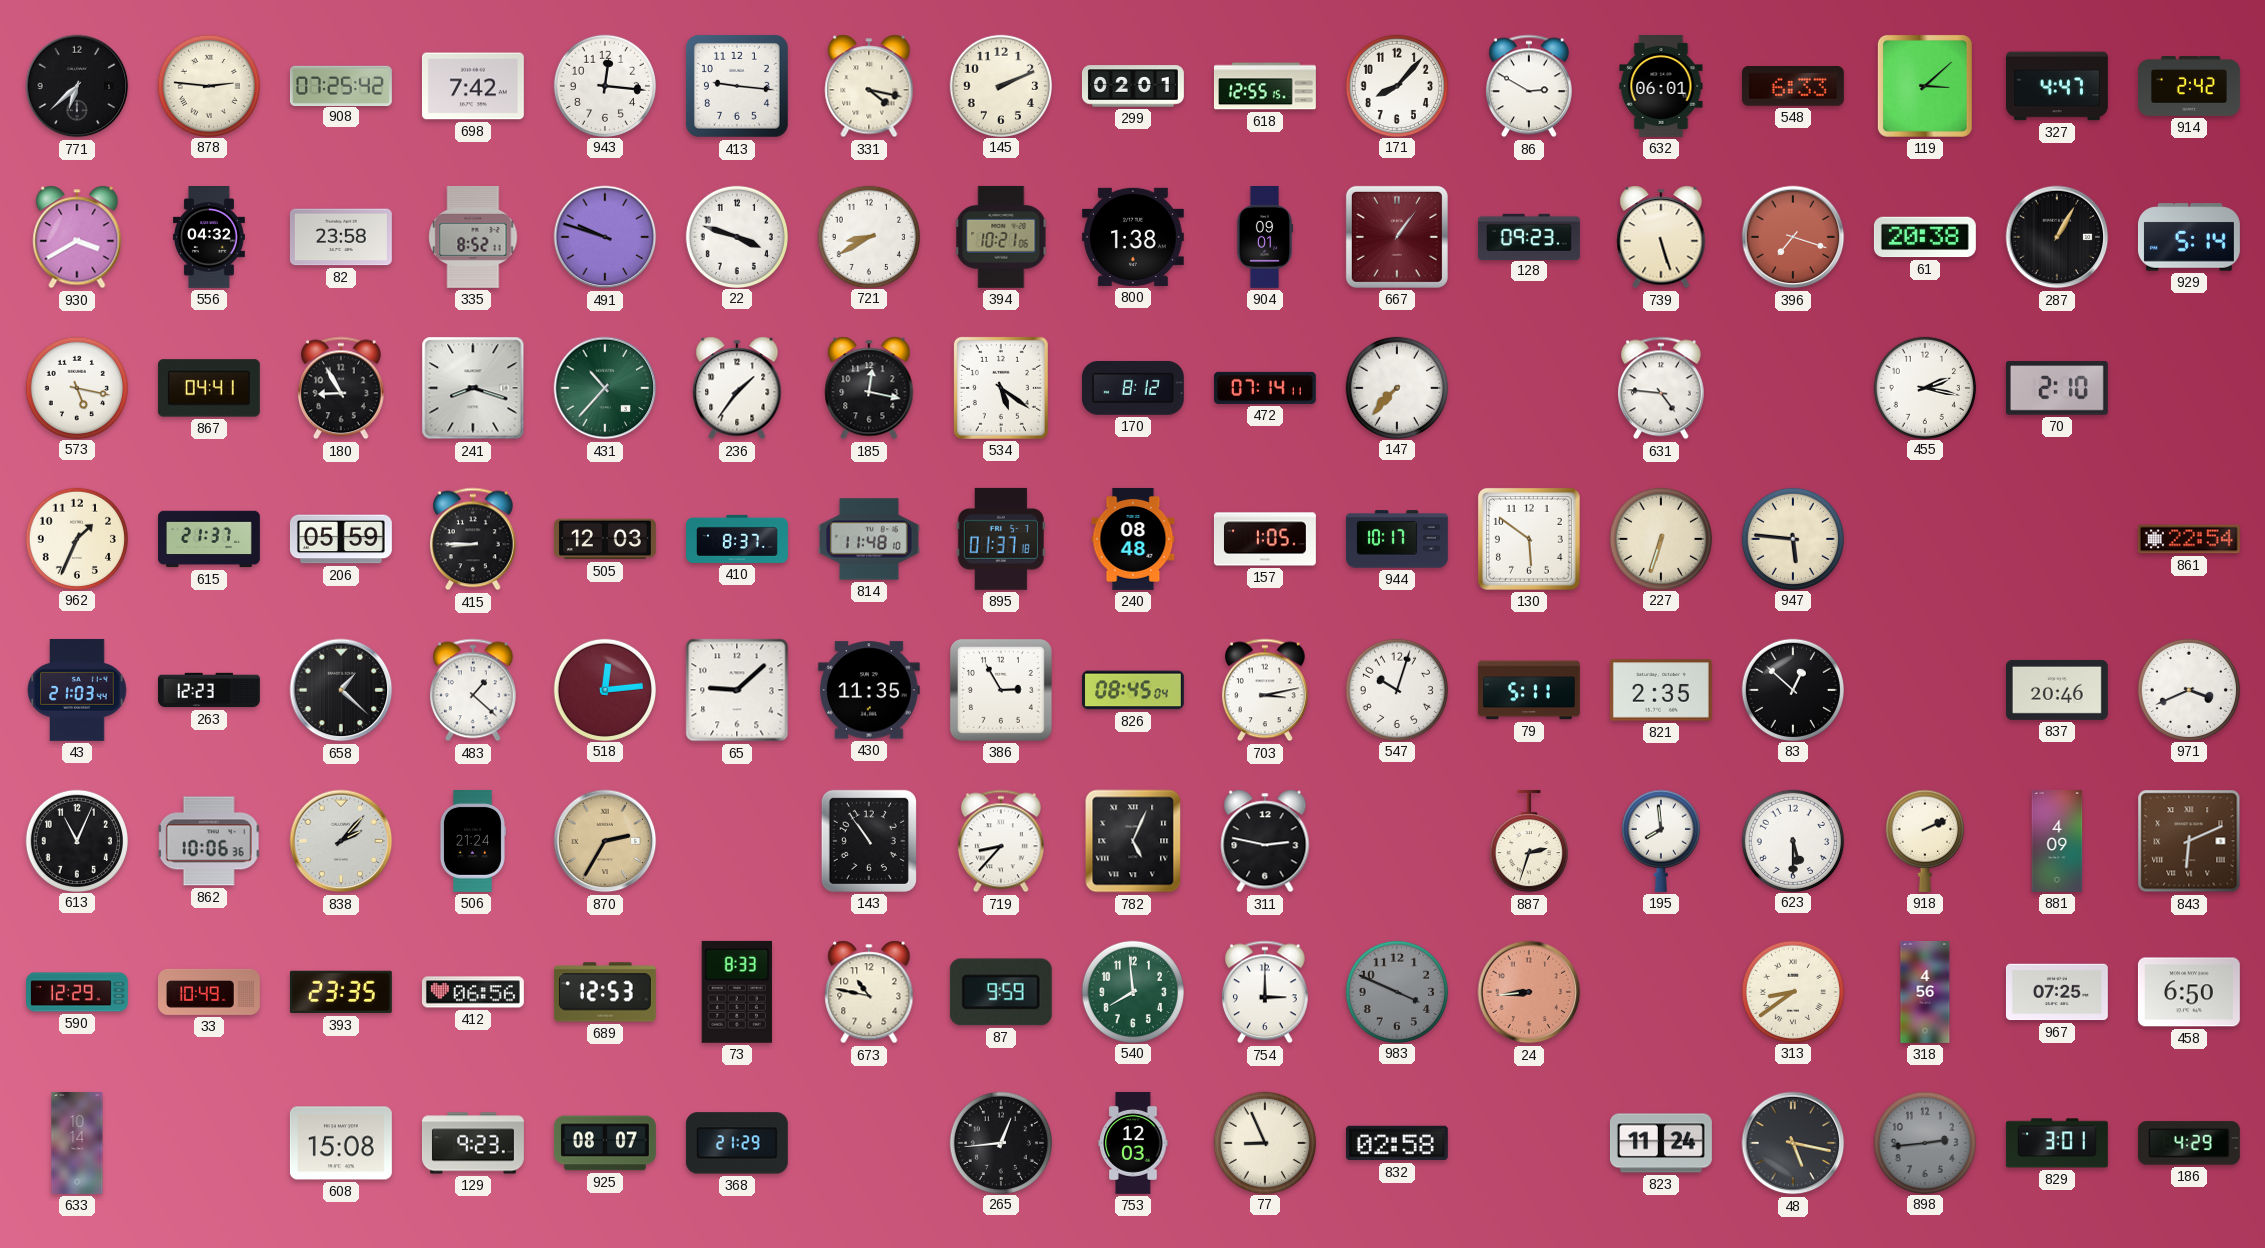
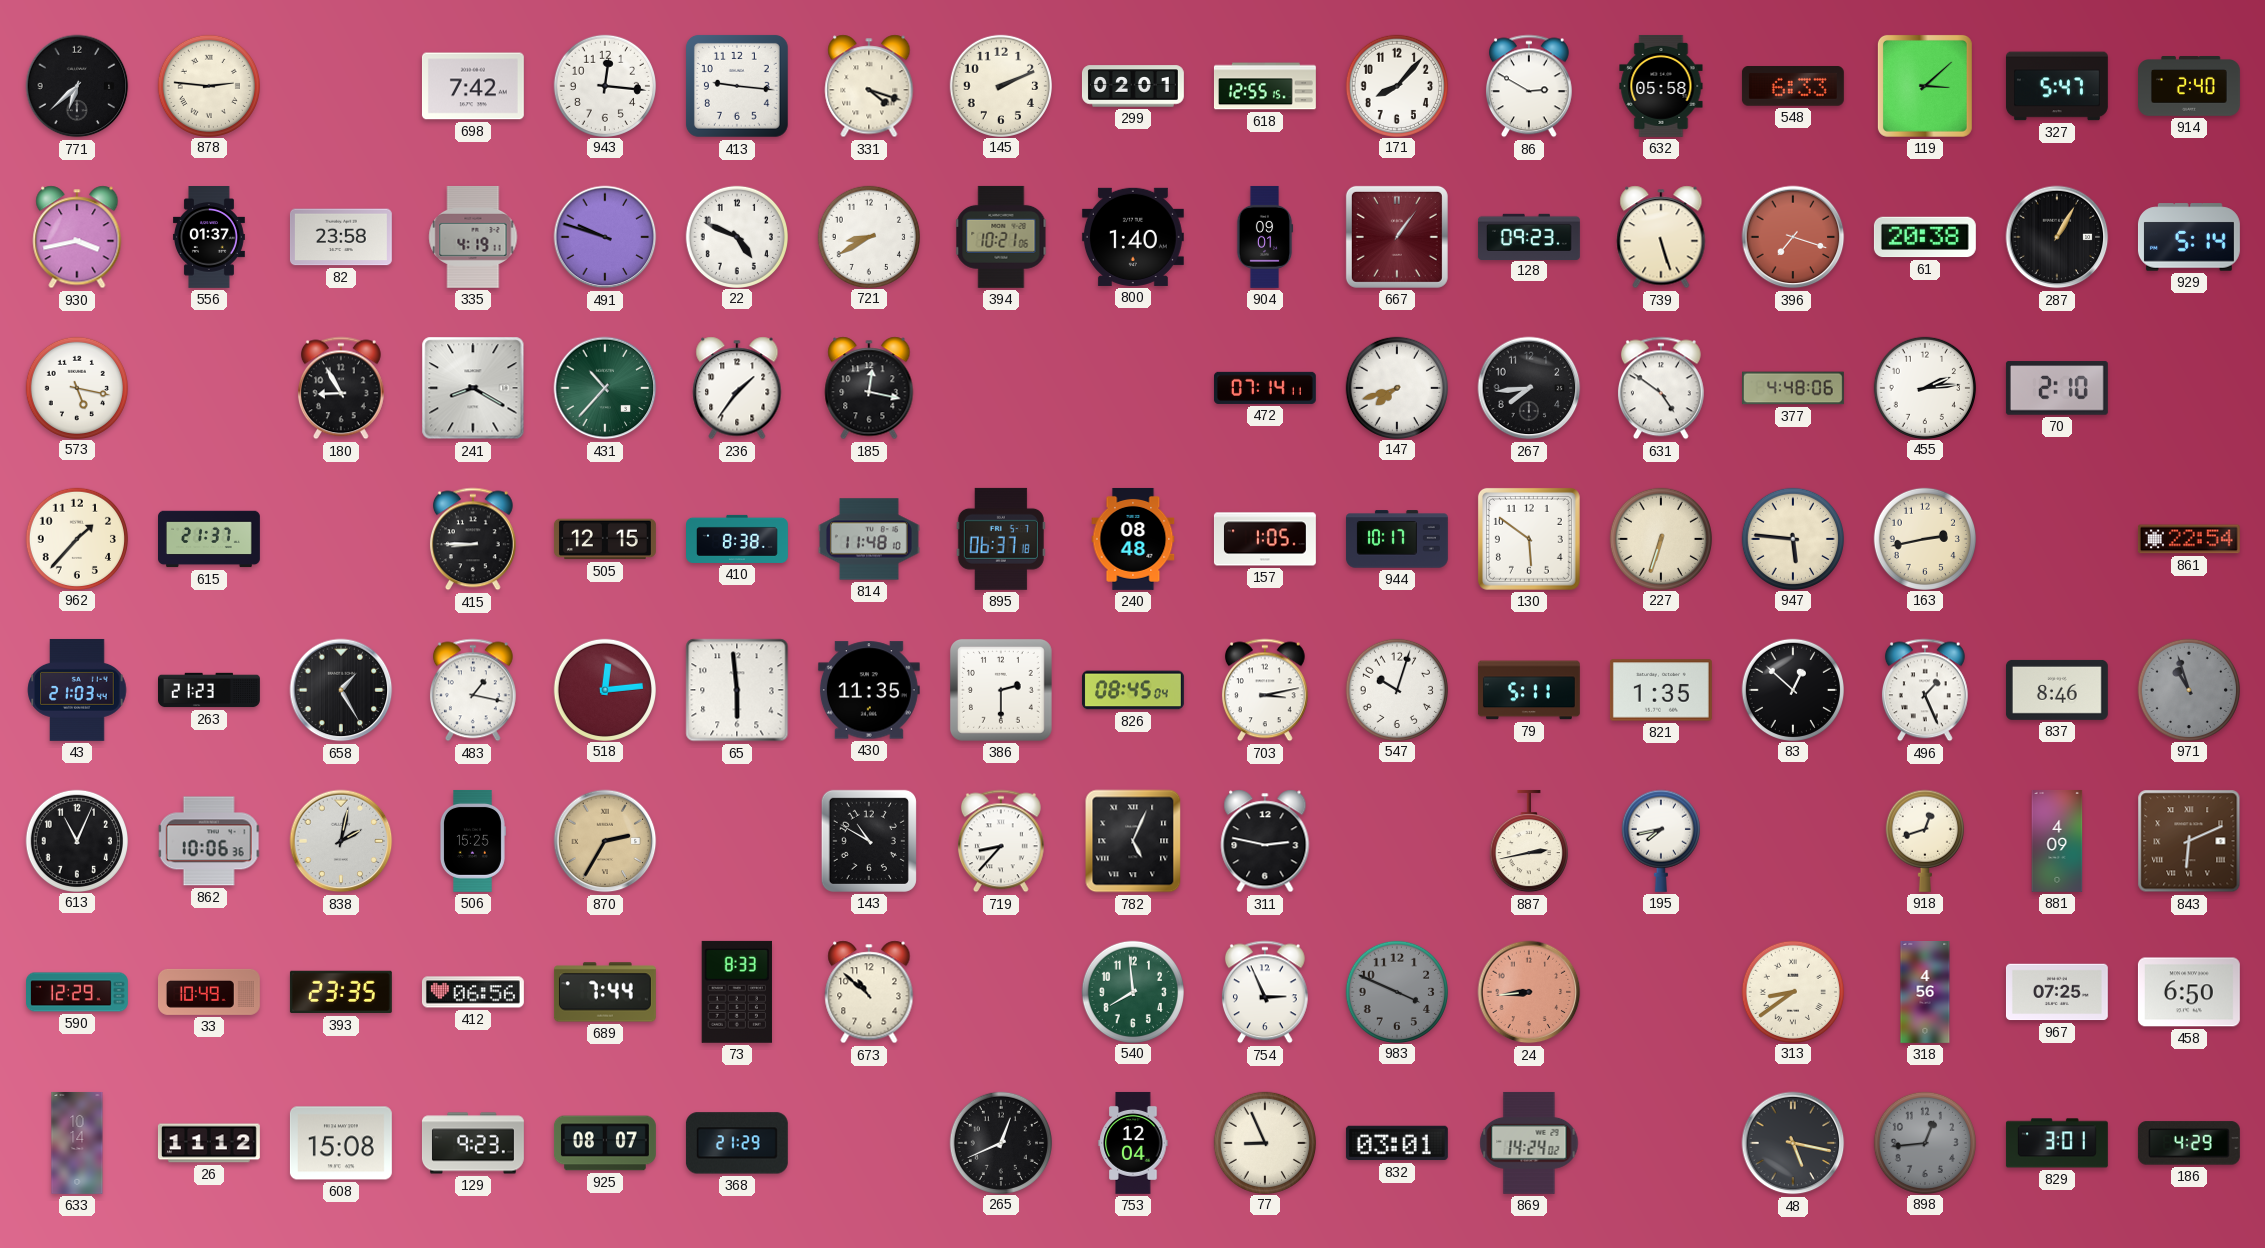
908: 07:25 -> none
331: 4:17 -> 4:18
632: 06:01 -> 05:58
327: 4:47 -> 5:47
914: 2:42 -> 2:40
930: 3:40 -> 3:43
556: 04:32 -> 01:37
335: 8:52 -> 4:19
22: 3:48 -> 4:49
800: 1:38 -> 1:40
867: 04:41 -> none
241: 8:18 -> 8:20
534: 5:21 -> none
170: 8:12 -> none
147: 7:37 -> 7:42
267: none -> 7:44
631: 4:46 -> 4:51
377: none -> 4:48
455: 2:17 -> 2:14
962: 1:34 -> 1:37
206: 05:59 -> none
505: 12:03 -> 12:15
410: 8:37 -> 8:38
895: 01:37 -> 06:37
163: none -> 2:43
263: 12:23 -> 21:23
658: 1:22 -> 1:25
483: 1:22 -> 1:17
65: 9:08 -> 5:59
386: 2:55 -> 2:30
821: 2:35 -> 1:35
496: none -> 1:26
837: 20:46 -> 8:46
971: 3:41 -> 10:57
971 dial: white -> grey
838: 2:07 -> 2:02
506: 21:24 -> 15:25
143: 10:54 -> 10:50
887: 2:33 -> 2:43
195: 7:59 -> 7:43
623: 5:30 -> none
918: 2:11 -> 12:42
689: 12:53 -> 7:44
673: 10:47 -> 10:52
87: 9:59 -> none
754: 3:00 -> 2:56
26: none -> 11:12
265: 12:44 -> 12:41
753: 12:03 -> 12:04
832: 02:58 -> 03:01
869: none -> 14:24
823: 11:24 -> none
898: 2:44 -> 12:44
